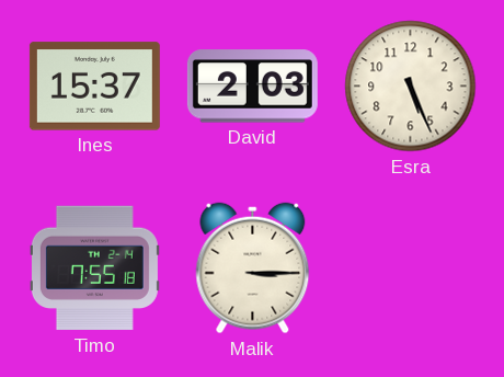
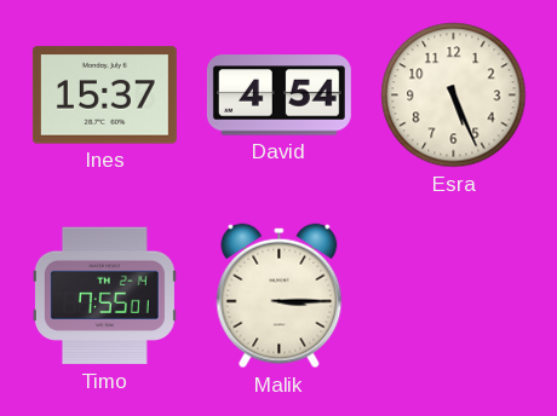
David: 2:03 -> 4:54
Timo: 7:55:18 -> 7:55:01
